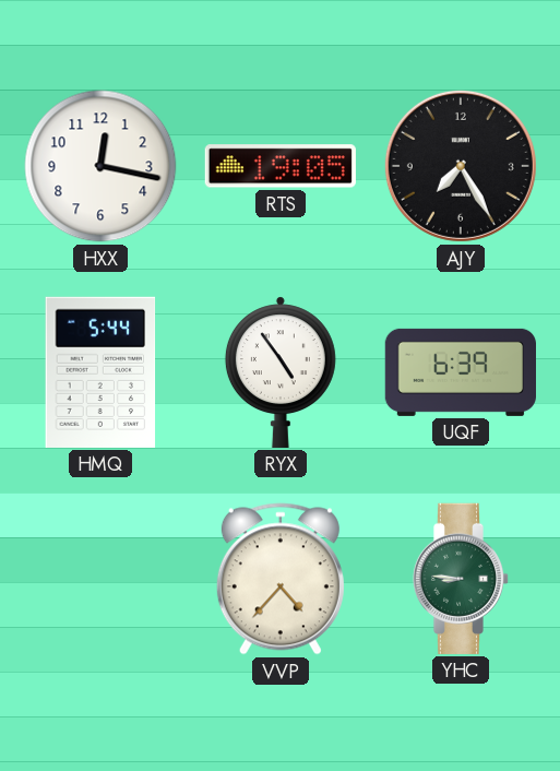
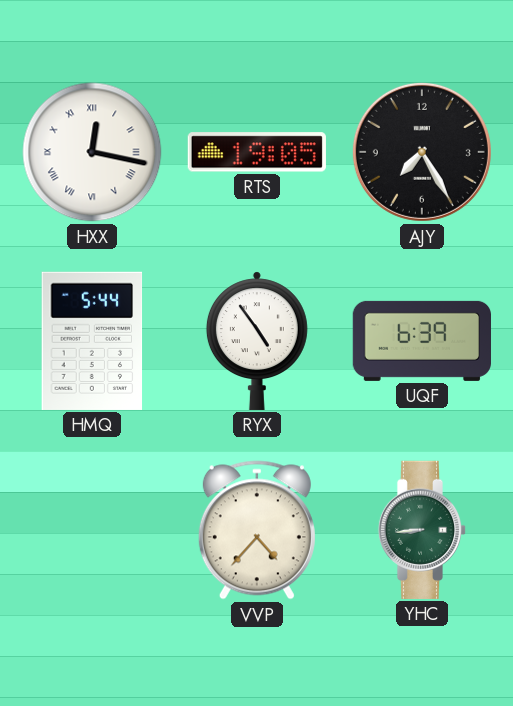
HXX numerals: Arabic -> Roman
YHC: 8:46 -> 8:44
